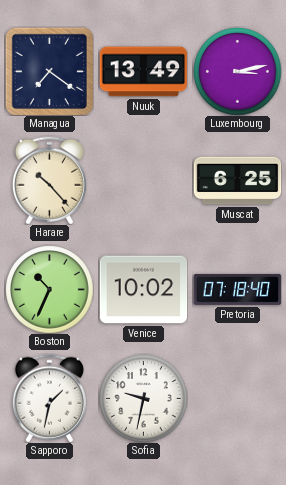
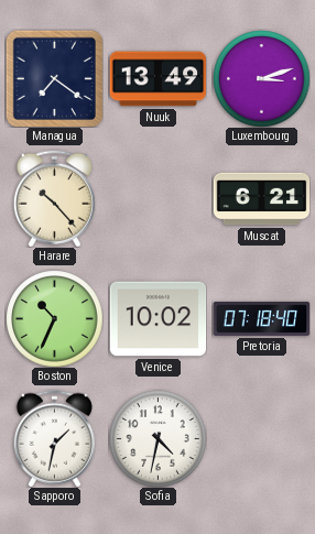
Luxembourg: 3:13 -> 3:12
Muscat: 6:25 -> 6:21
Sofia: 9:32 -> 4:32
